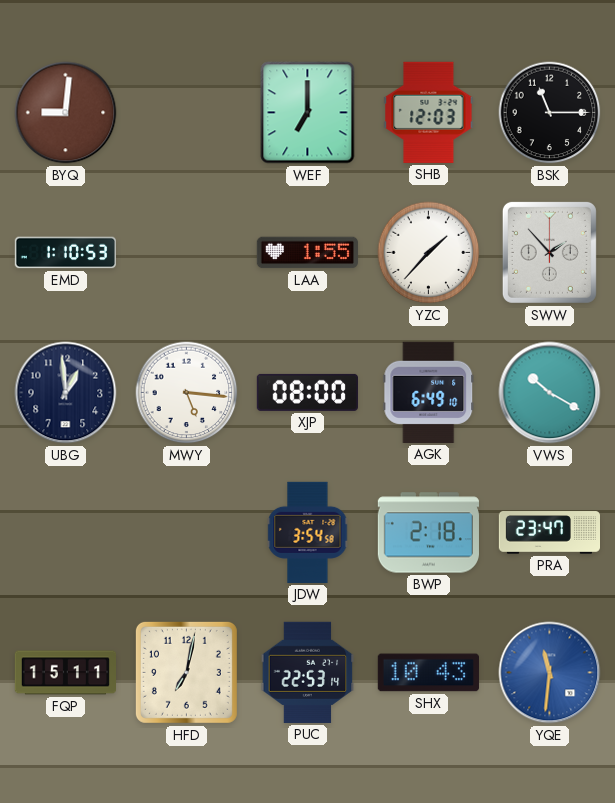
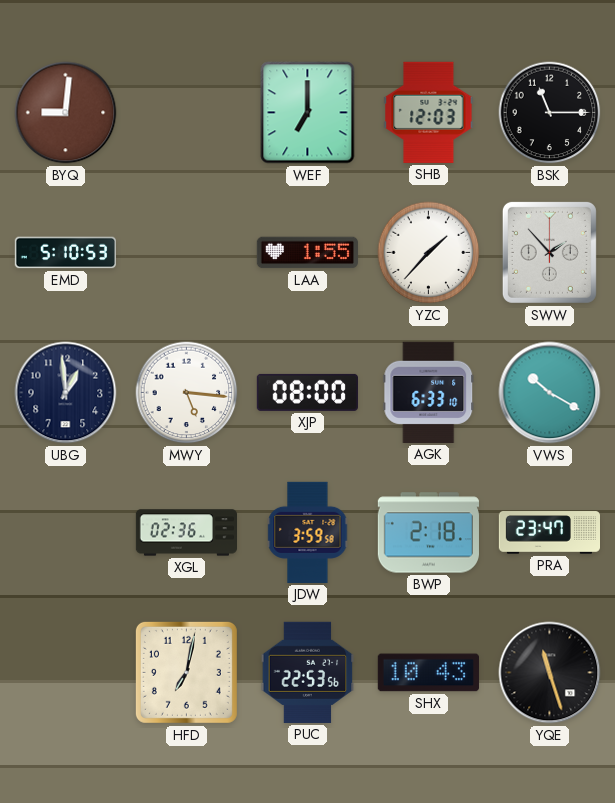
EMD: 1:10 -> 5:10
AGK: 6:49 -> 6:33
XGL: none -> 02:36
JDW: 3:54 -> 3:59
FQP: 15:11 -> none
PUC: 22:53:14 -> 22:53:56
YQE: 11:31 -> 11:27
YQE dial: blue -> black
